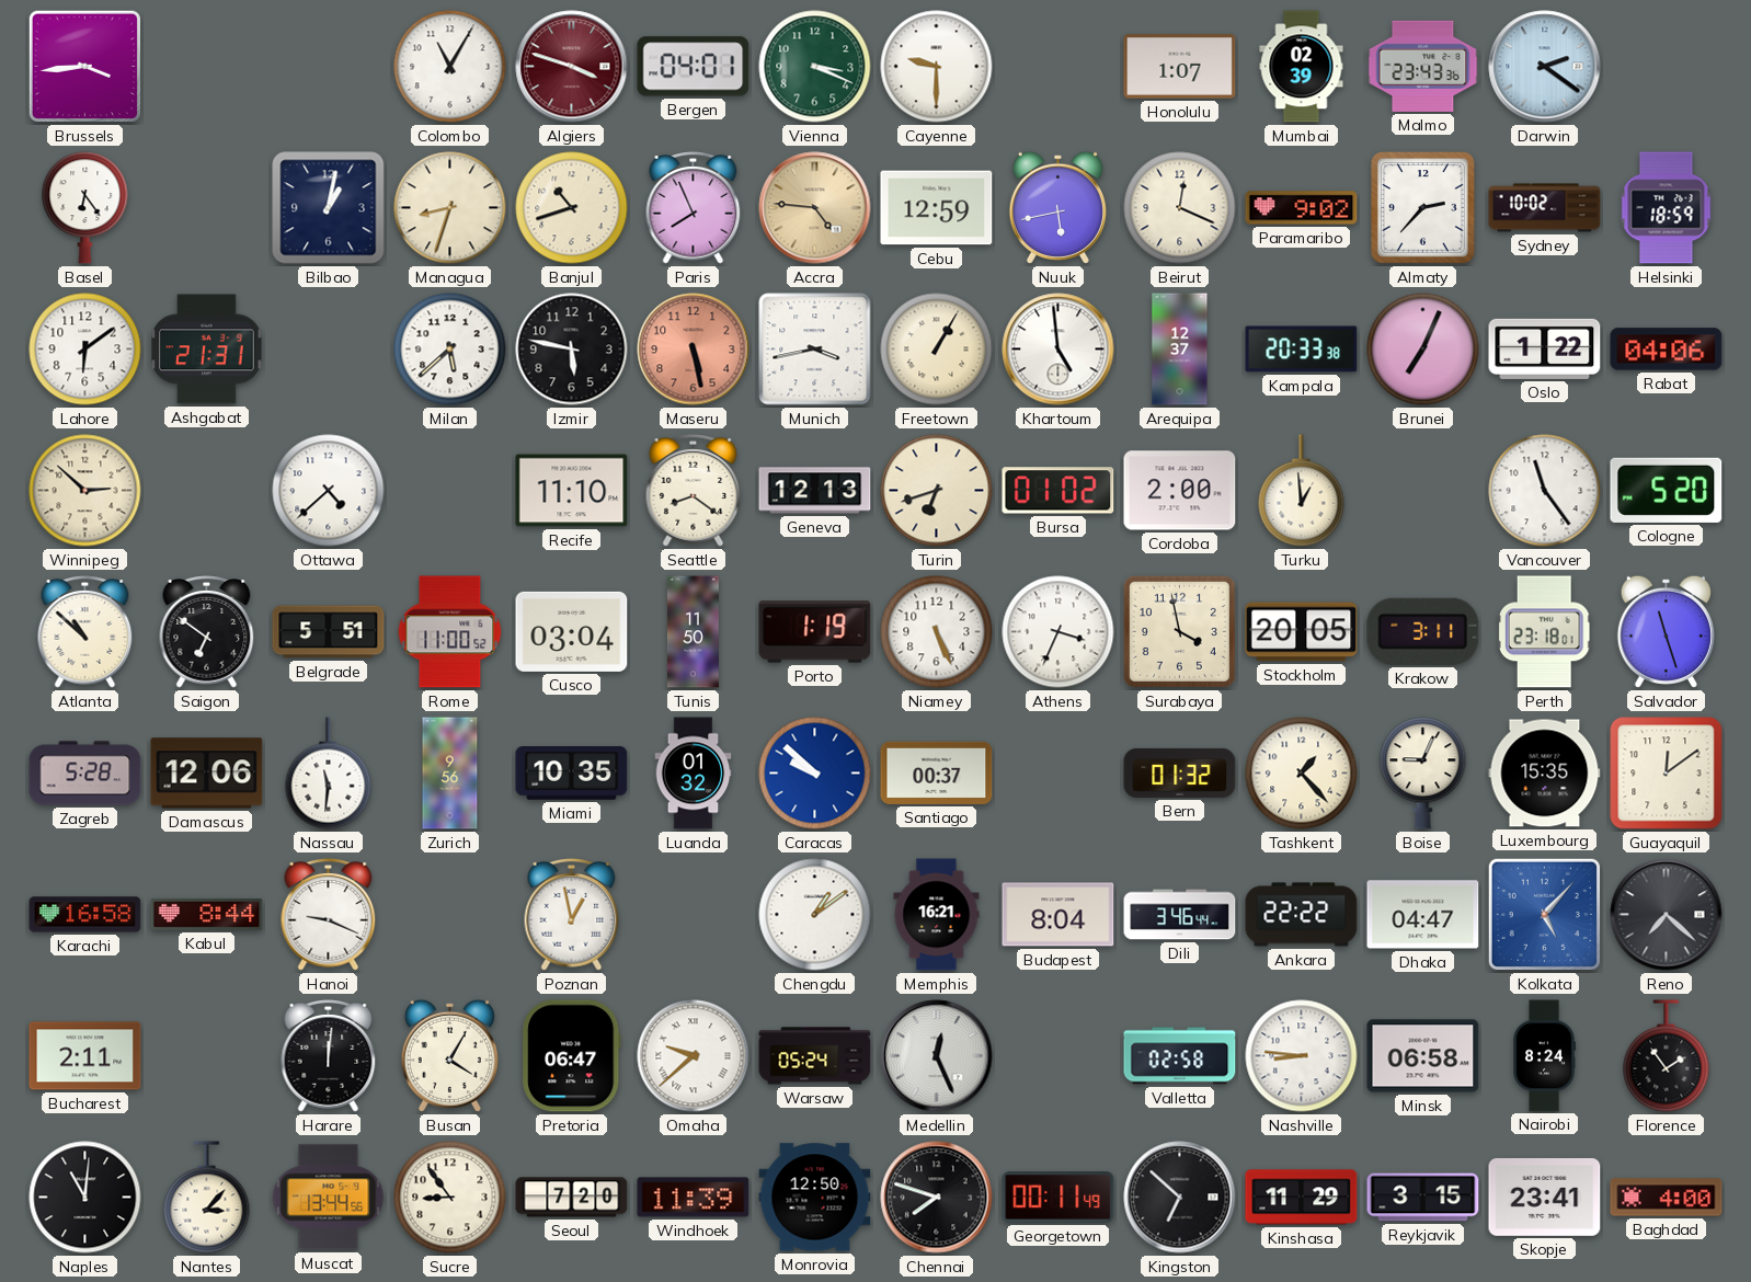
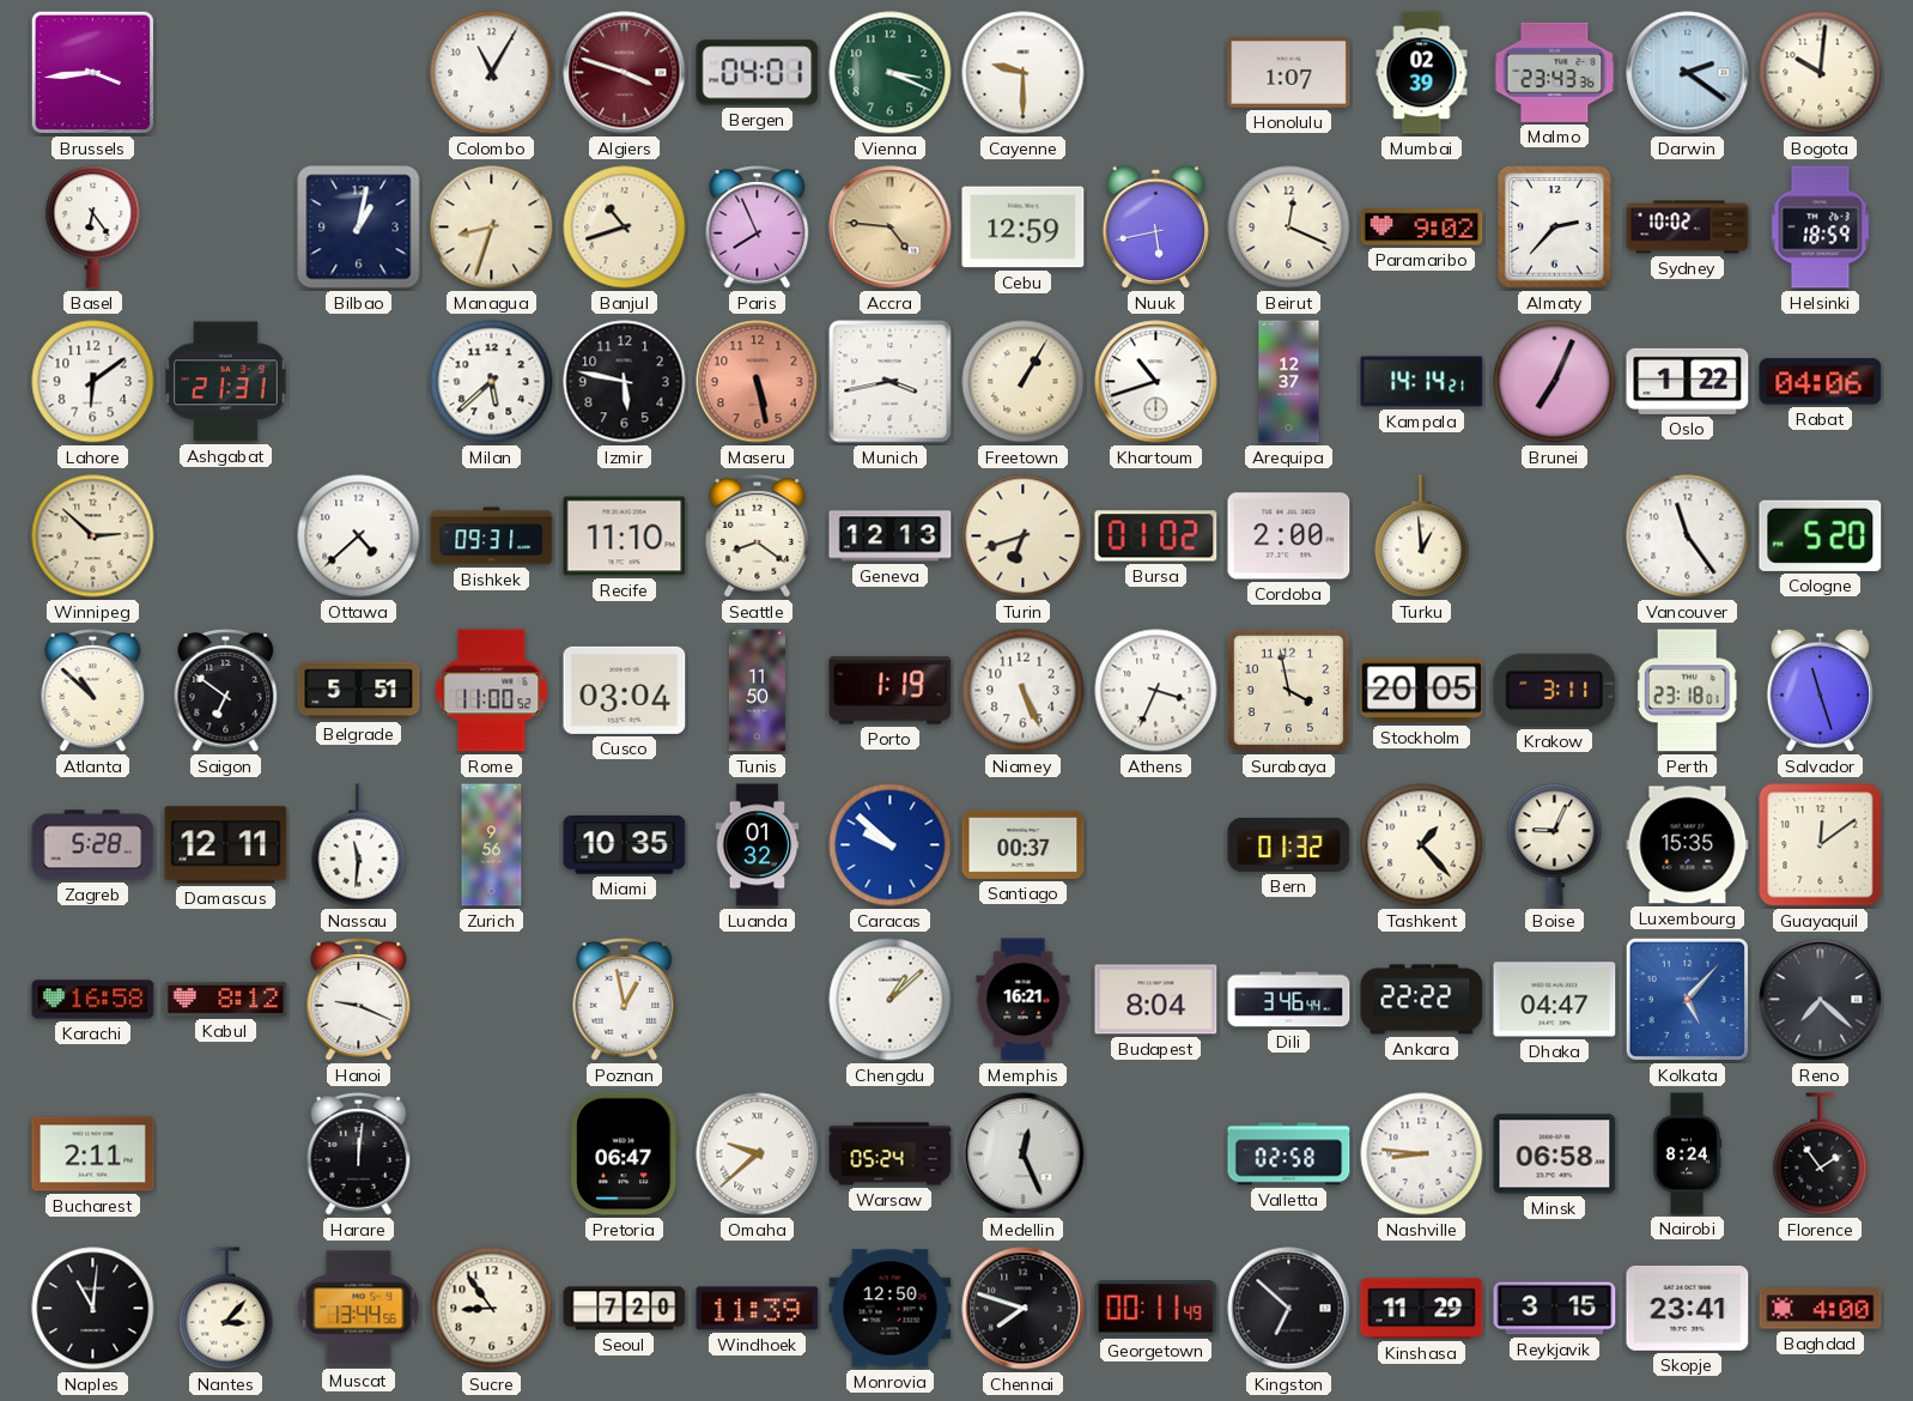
Bogota: none -> 10:01
Khartoum: 4:59 -> 10:42
Kampala: 20:33 -> 14:14
Bishkek: none -> 09:31
Damascus: 12:06 -> 12:11
Kabul: 8:44 -> 8:12
Chengdu: 1:09 -> 1:08
Busan: 4:05 -> none
